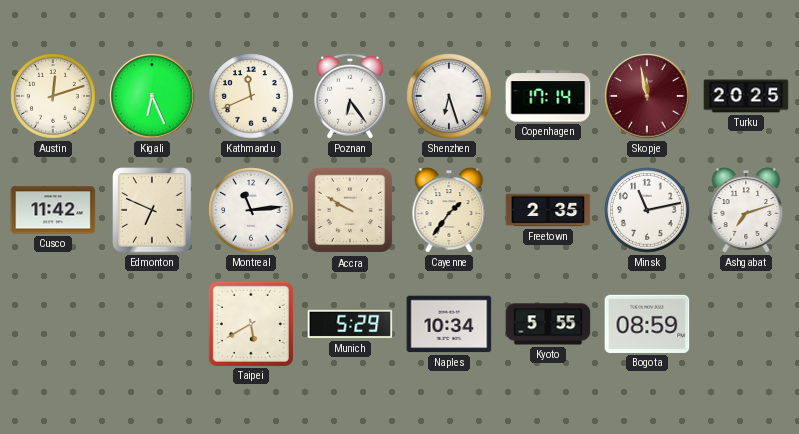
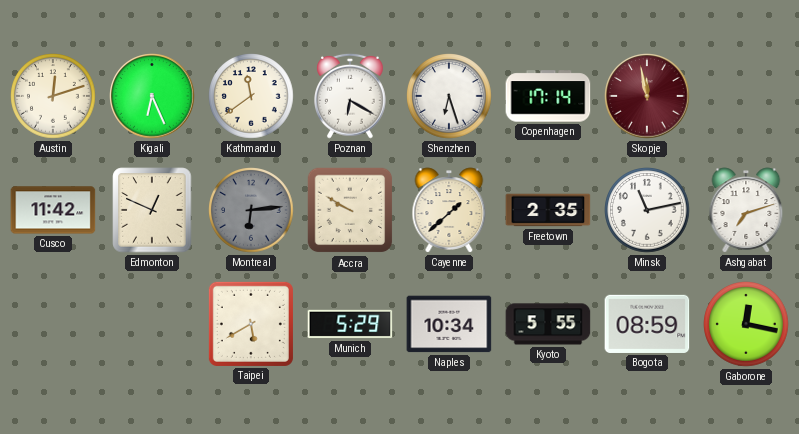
Kathmandu: 11:41 -> 11:39
Poznan: 6:24 -> 6:20
Turku: 20:25 -> none
Edmonton: 6:49 -> 12:49
Montreal: 11:14 -> 6:14
Montreal dial: white -> grey
Cayenne: 1:36 -> 1:38
Gaborone: none -> 12:17
